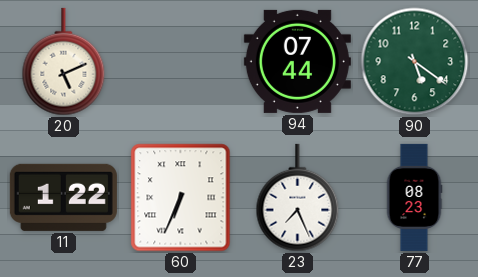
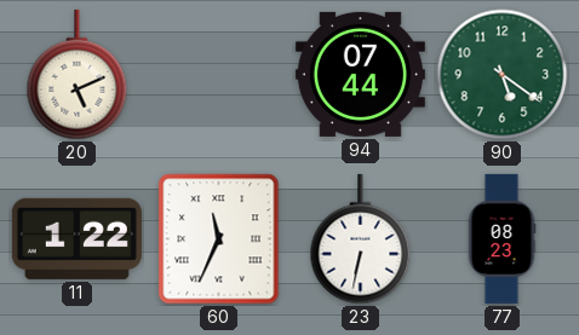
60: 6:34 -> 11:34
23: 7:26 -> 6:32
